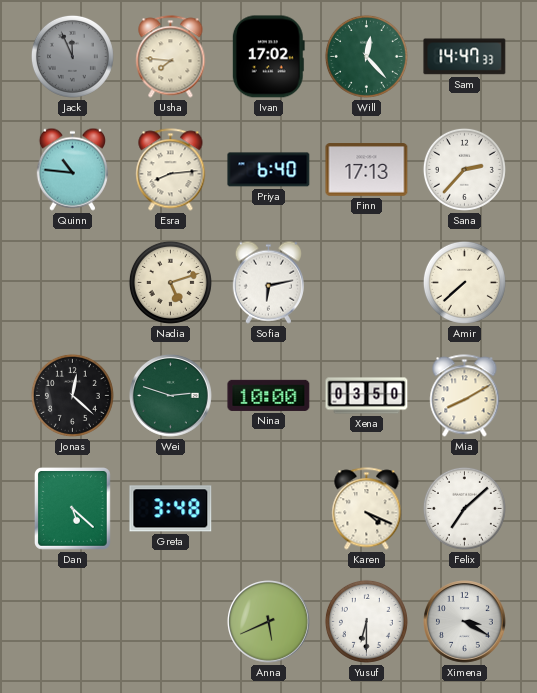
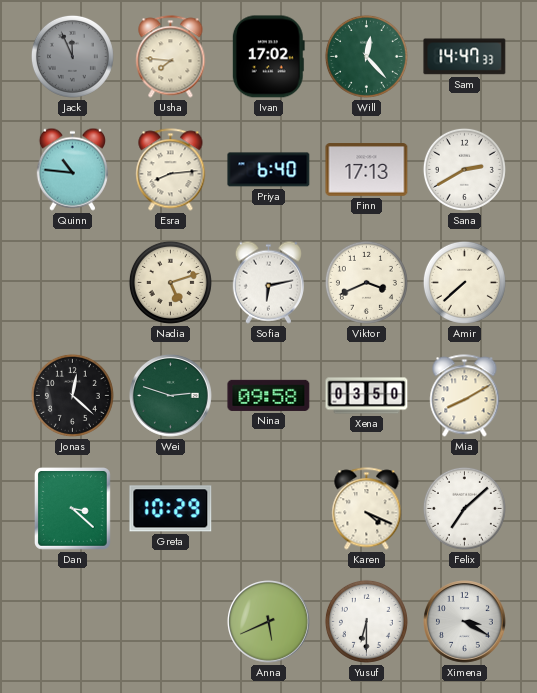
Sana: 2:37 -> 2:40
Viktor: none -> 3:41
Nina: 10:00 -> 09:58
Dan: 5:22 -> 3:22
Greta: 3:48 -> 10:29
